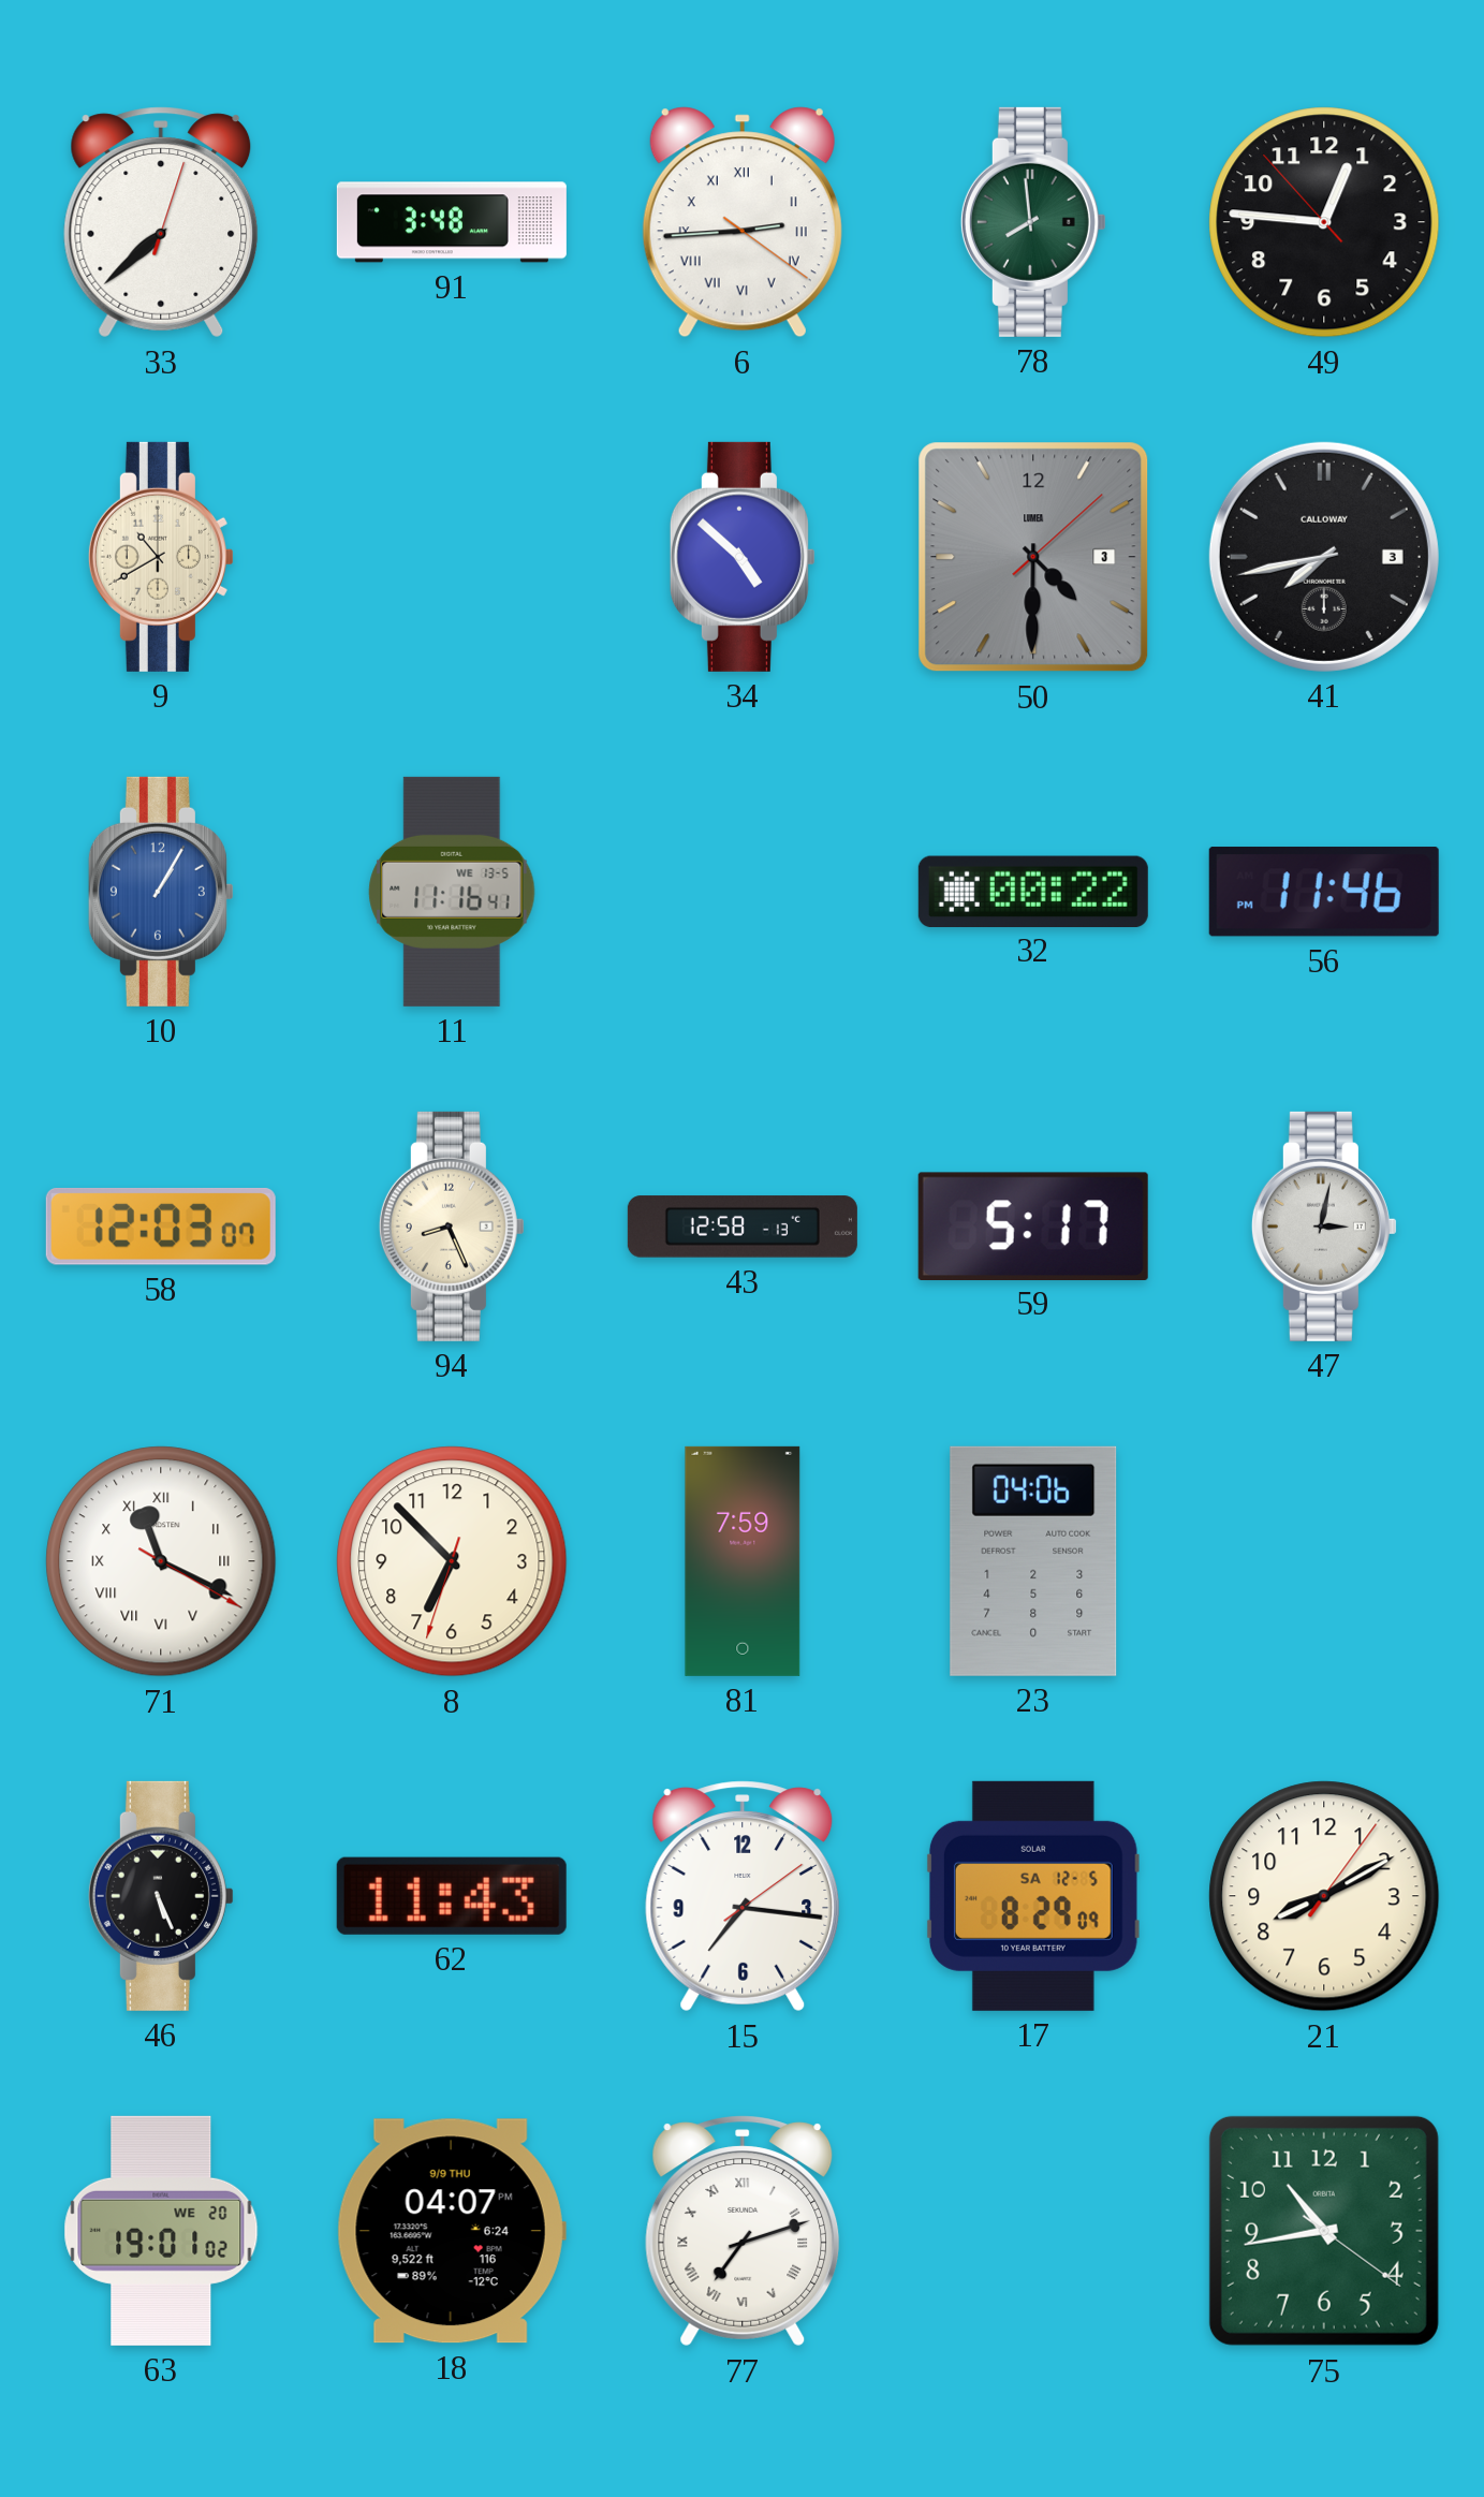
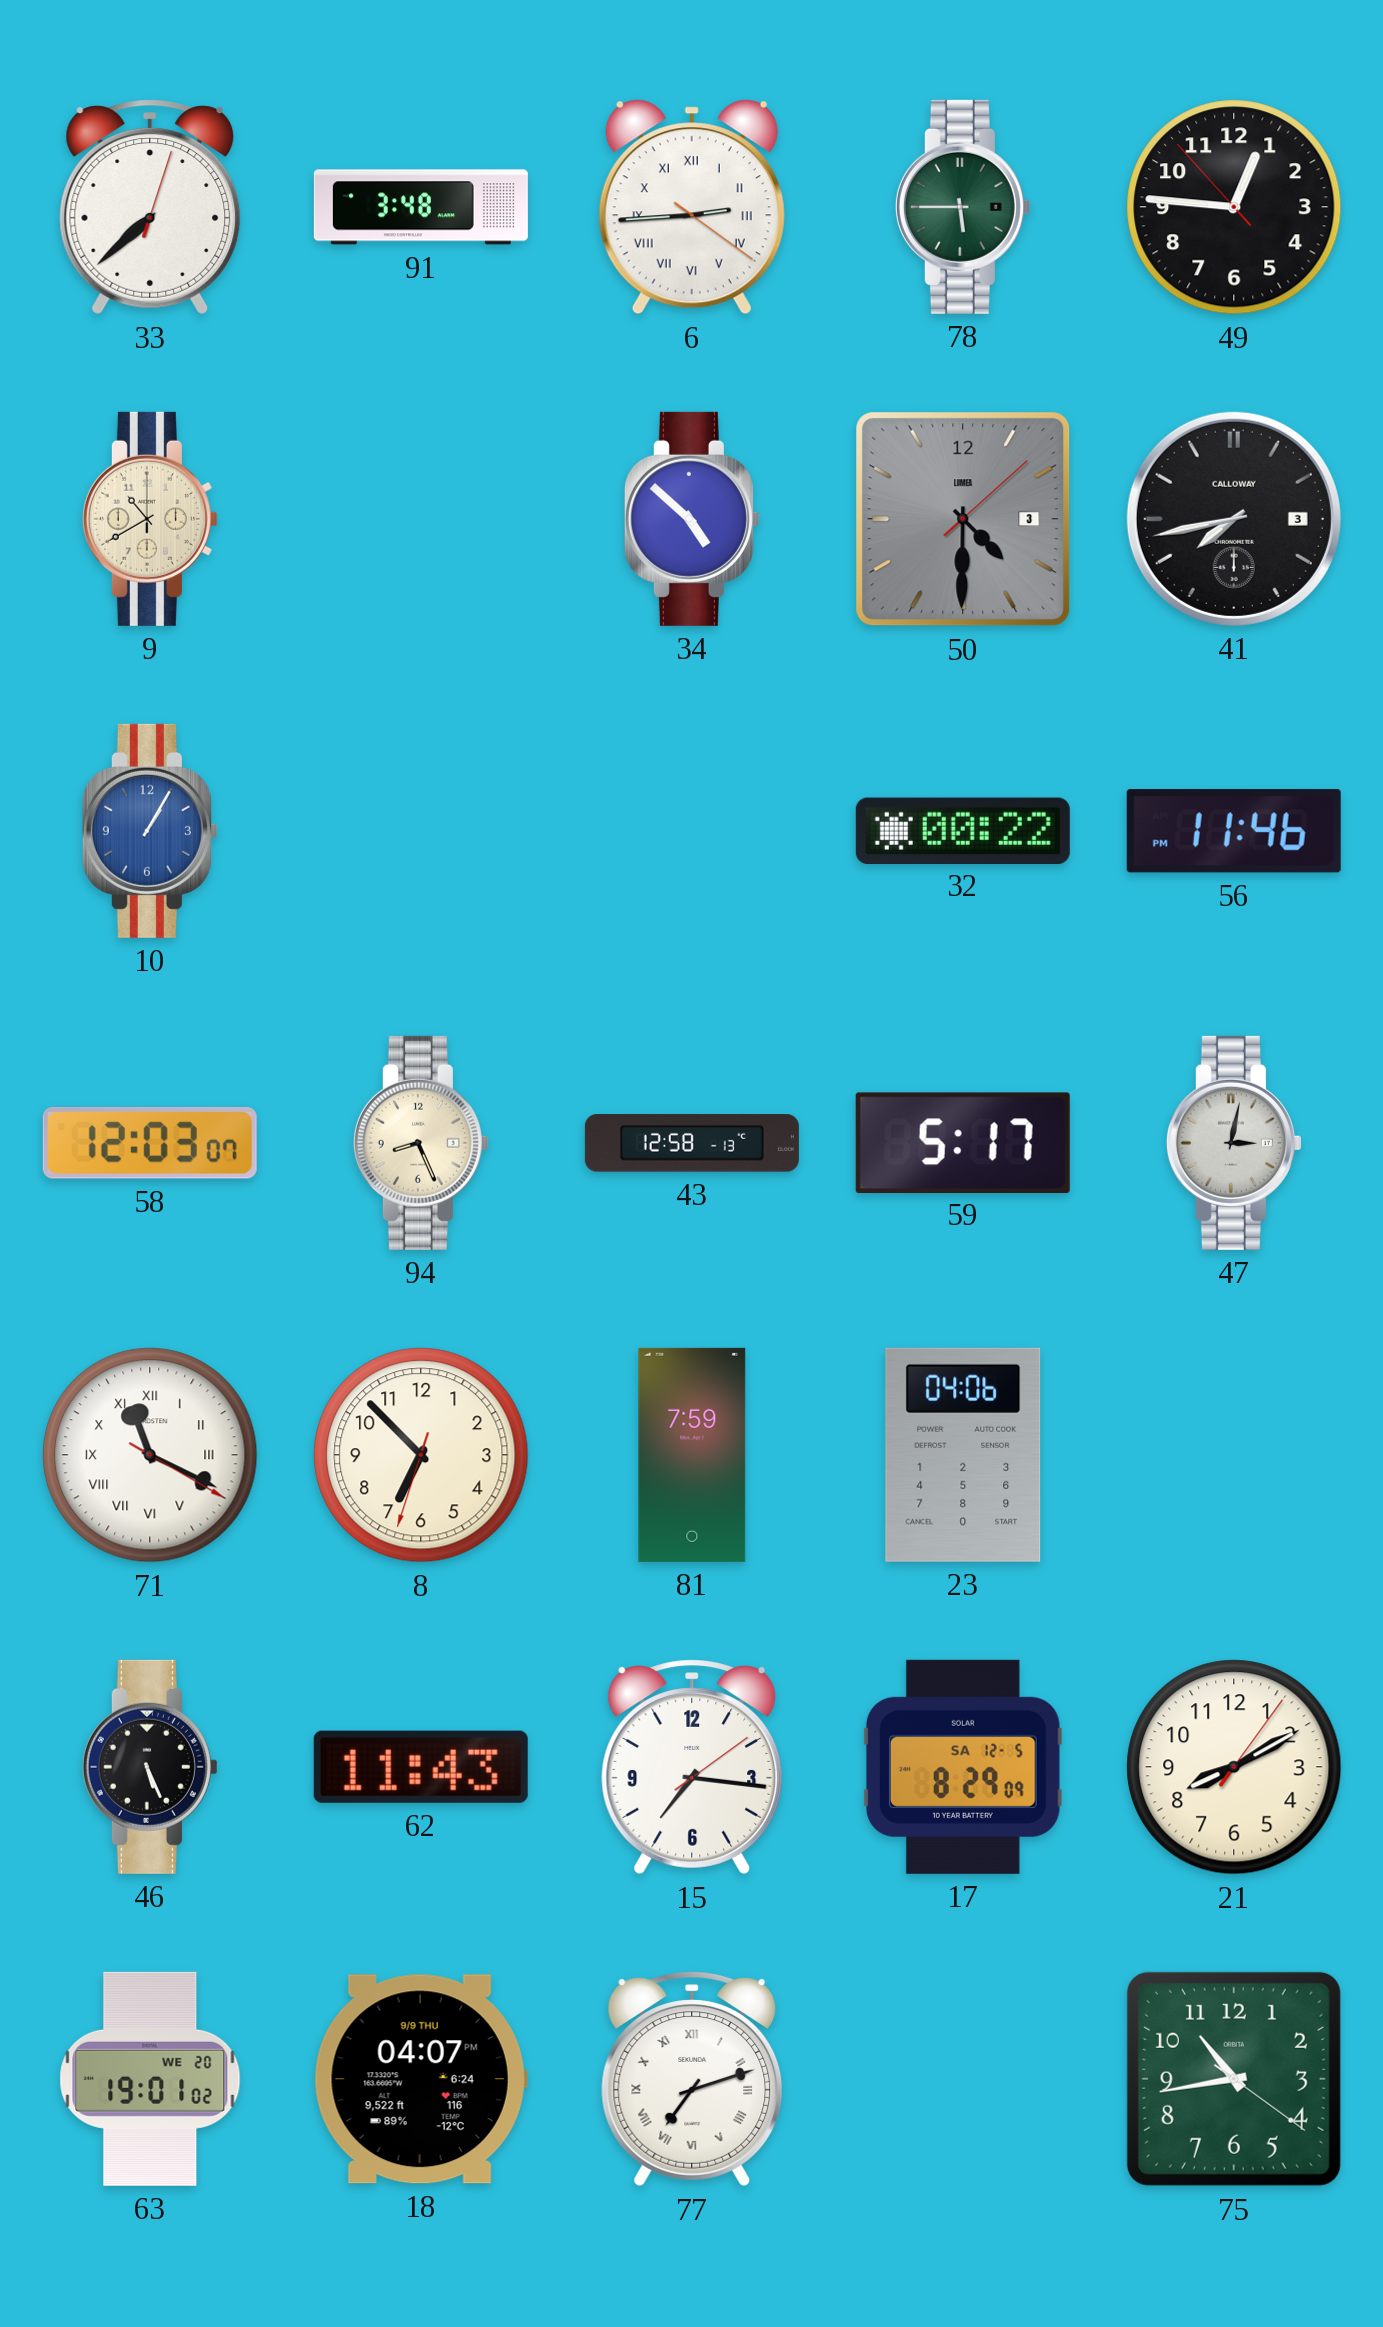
78: 7:59 -> 5:45
11: 11:16 -> none
